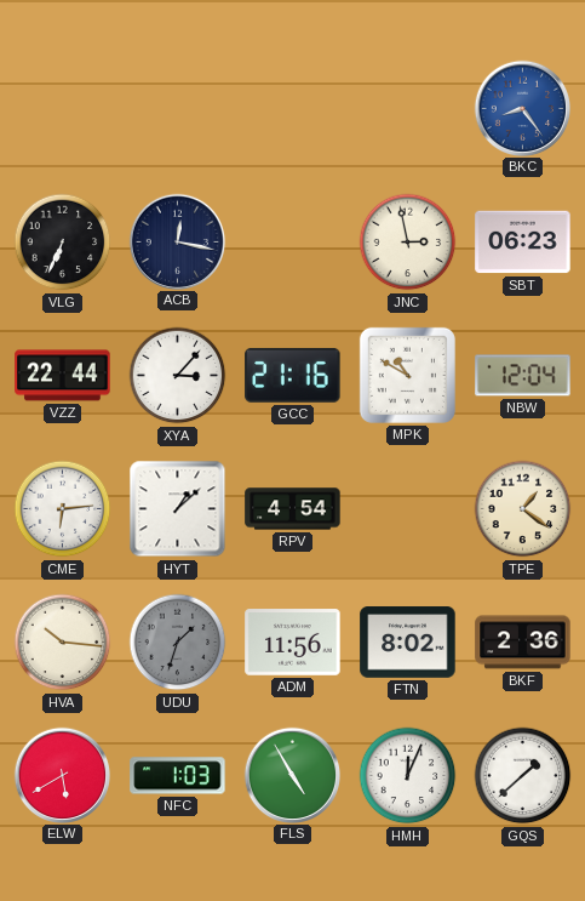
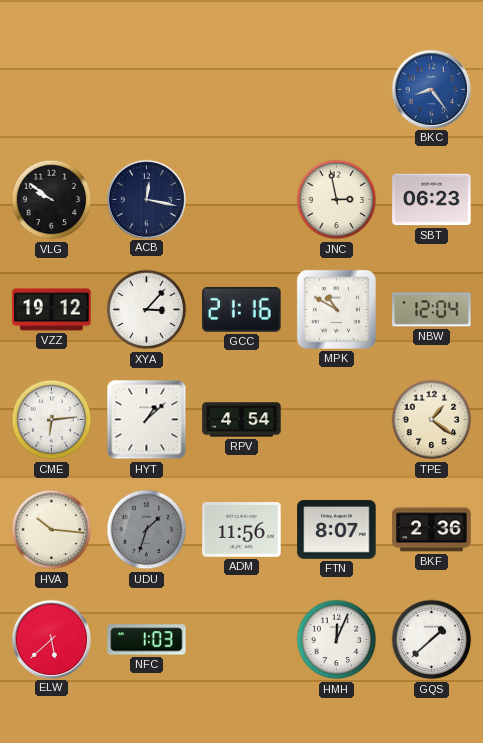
VLG: 6:34 -> 9:51
VZZ: 22:44 -> 19:12
FTN: 8:02 -> 8:07
ELW: 5:40 -> 5:38
FLS: 4:55 -> none
